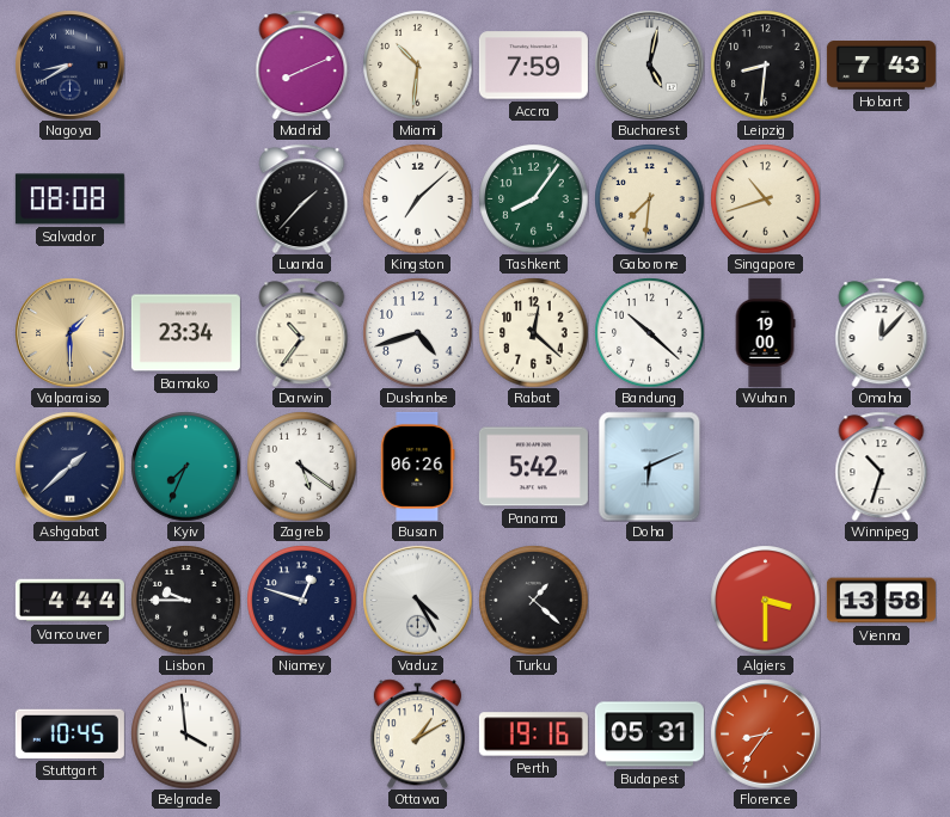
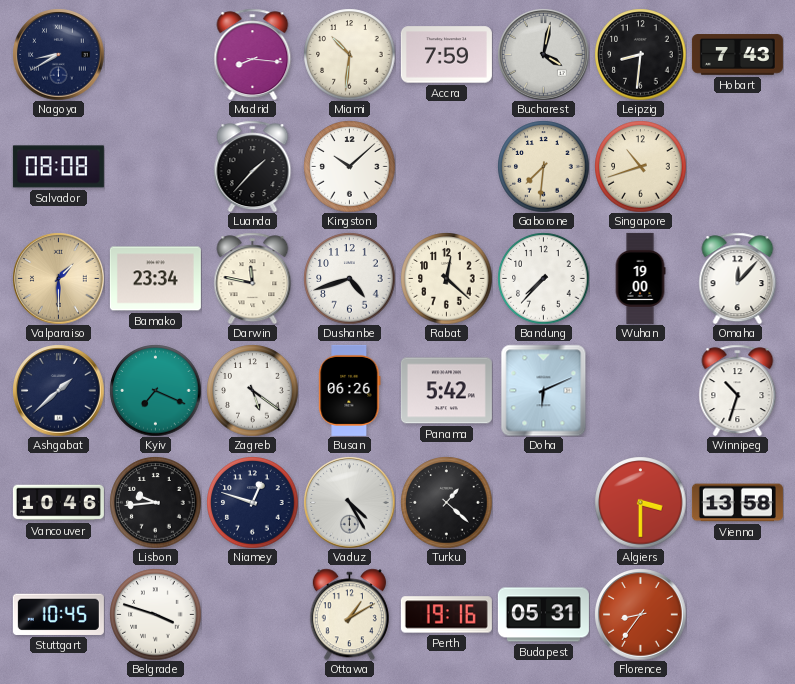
Madrid: 8:11 -> 8:16
Bucharest: 5:02 -> 4:02
Kingston: 7:08 -> 10:08
Tashkent: 8:06 -> none
Darwin: 10:36 -> 11:47
Bandung: 10:22 -> 7:37
Kyiv: 7:34 -> 7:19
Vancouver: 4:44 -> 10:46
Lisbon: 9:45 -> 9:44
Belgrade: 3:59 -> 3:48
